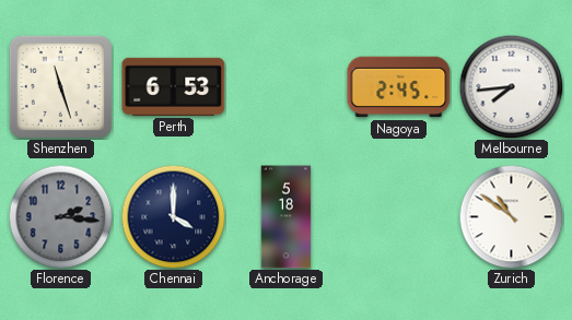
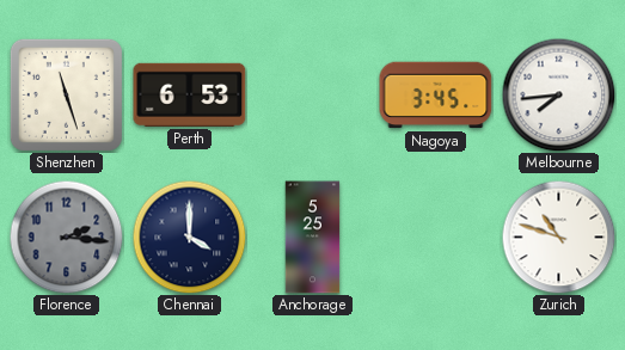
Nagoya: 2:45 -> 3:45
Anchorage: 5:18 -> 5:25
Zurich: 10:51 -> 10:48
